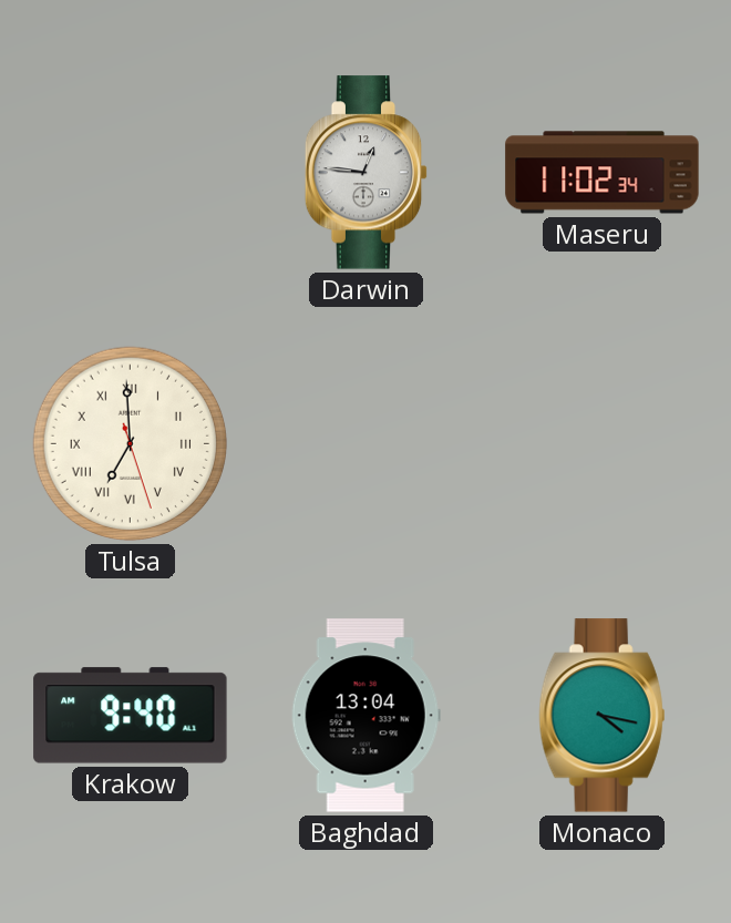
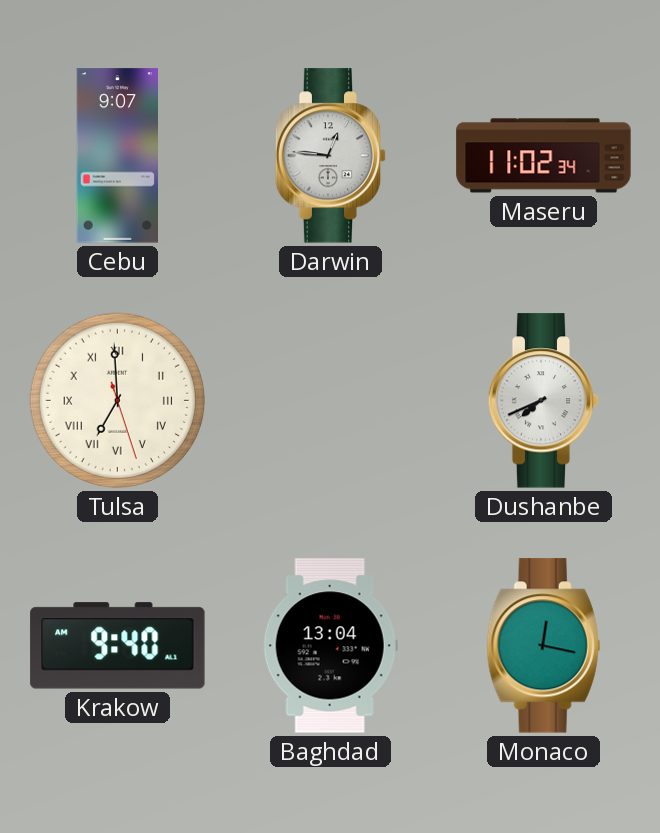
Cebu: none -> 9:07
Dushanbe: none -> 7:41
Monaco: 4:17 -> 12:17
